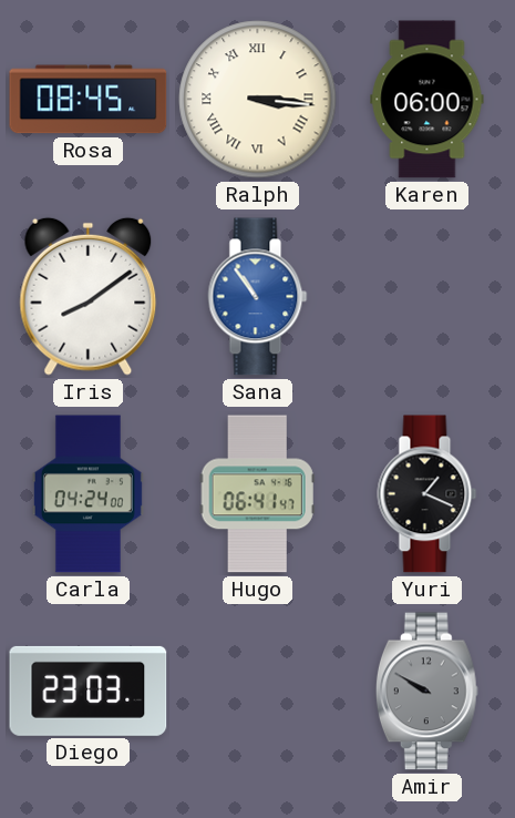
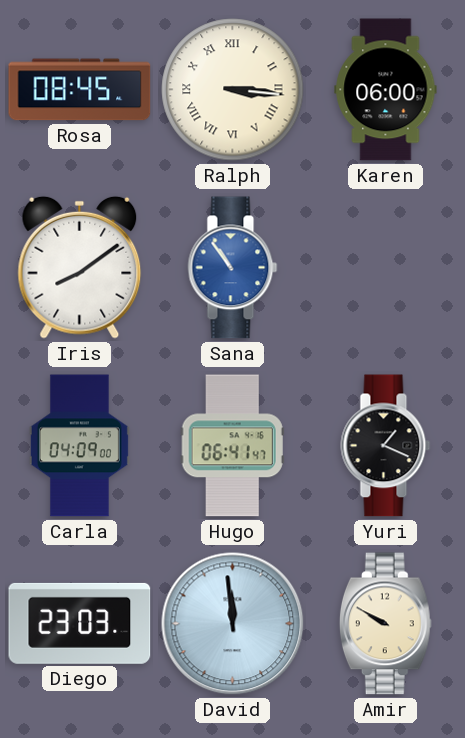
Carla: 04:24 -> 04:09
David: none -> 11:59
Amir dial: grey -> cream
